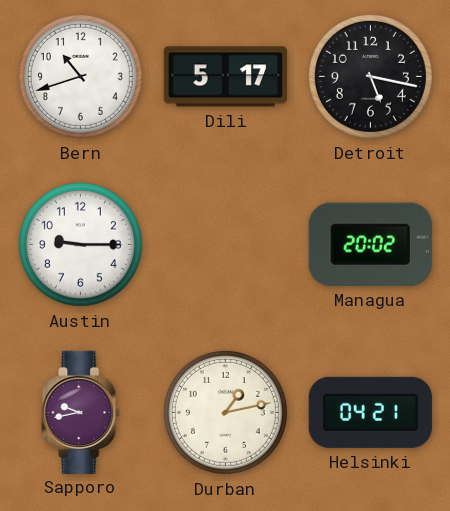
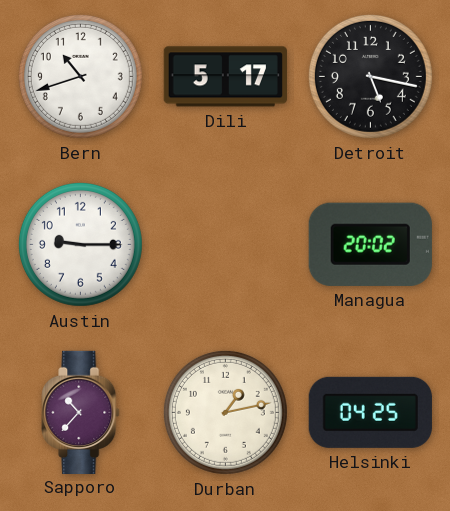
Sapporo: 9:43 -> 10:37
Helsinki: 04:21 -> 04:25
